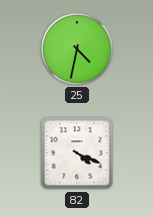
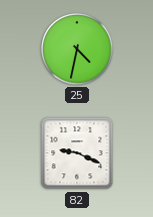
82: 4:19 -> 9:19
